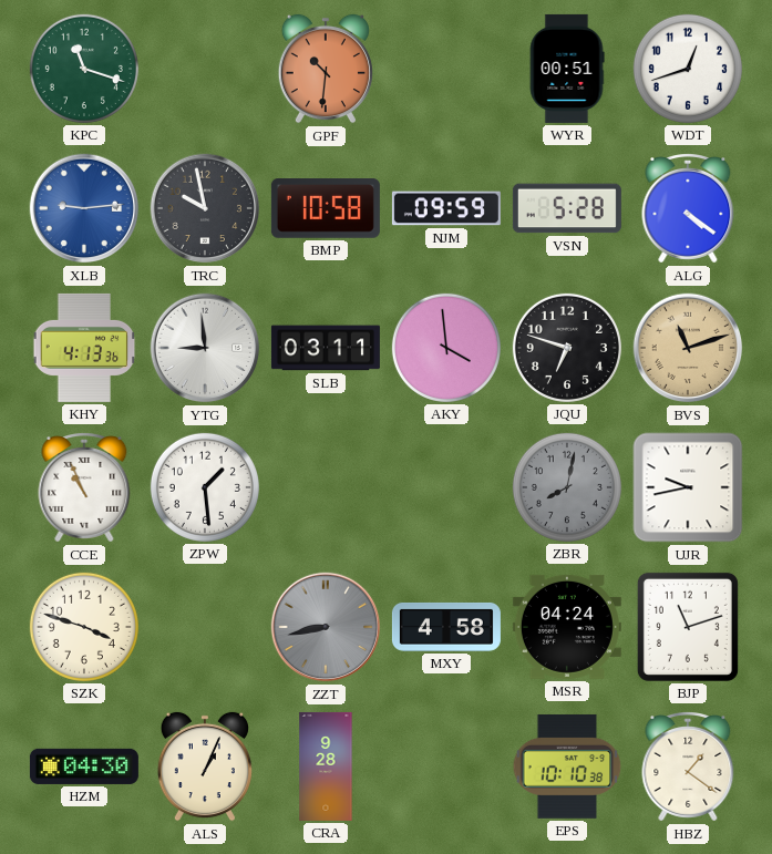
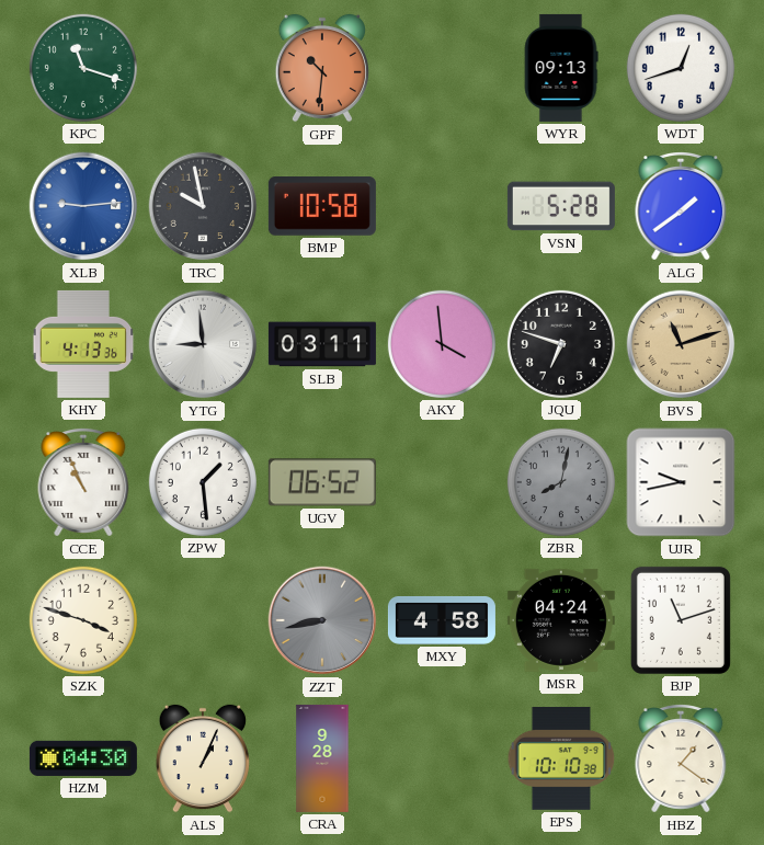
WYR: 00:51 -> 09:13
NJM: 09:59 -> none
ALG: 4:21 -> 1:39
UGV: none -> 06:52
